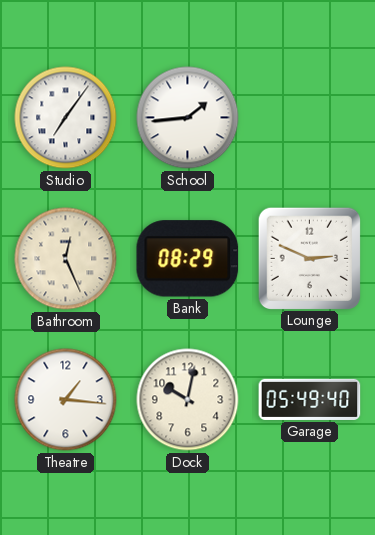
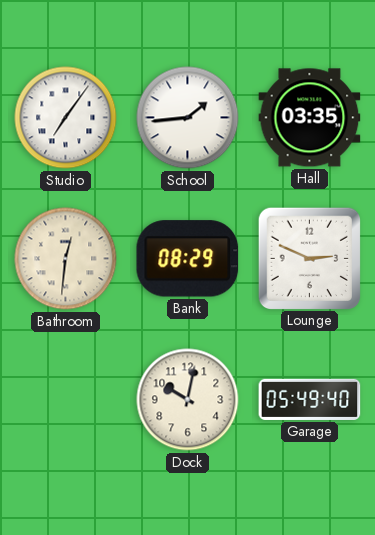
Hall: none -> 03:35
Bathroom: 12:26 -> 12:31
Theatre: 1:16 -> none
